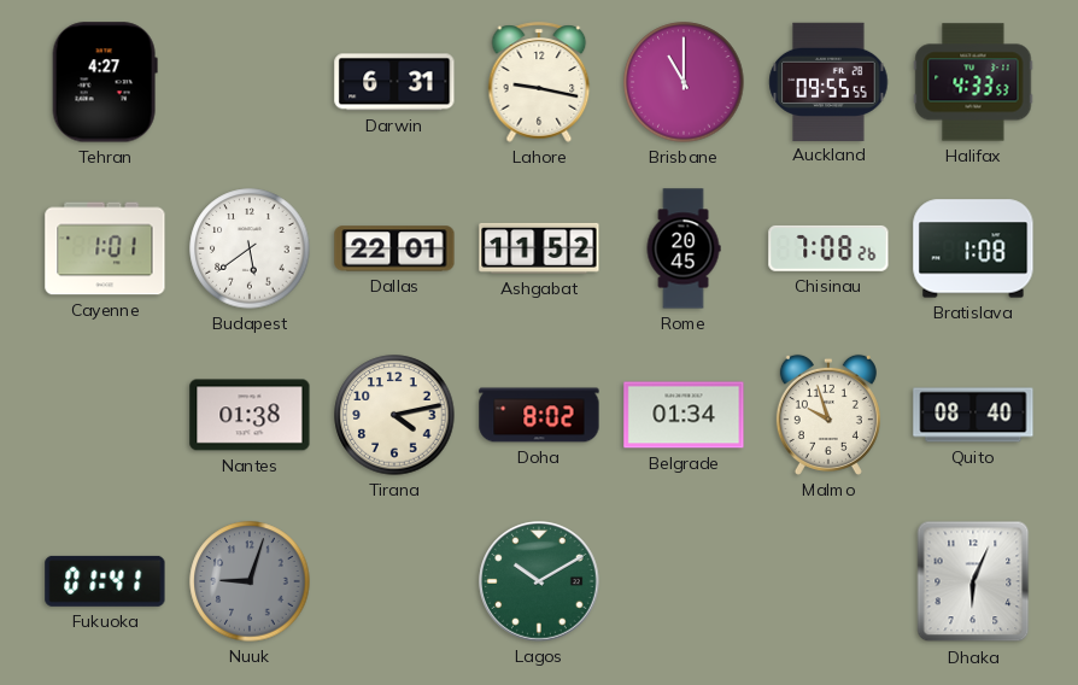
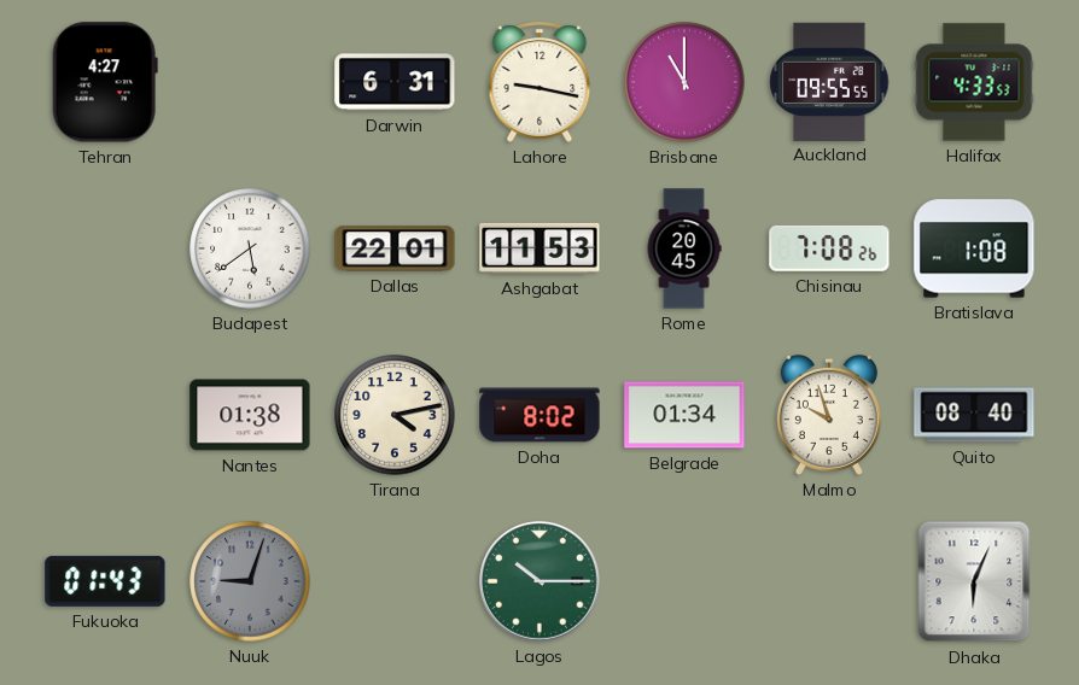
Cayenne: 1:01 -> none
Ashgabat: 11:52 -> 11:53
Fukuoka: 01:41 -> 01:43
Lagos: 10:10 -> 10:15
